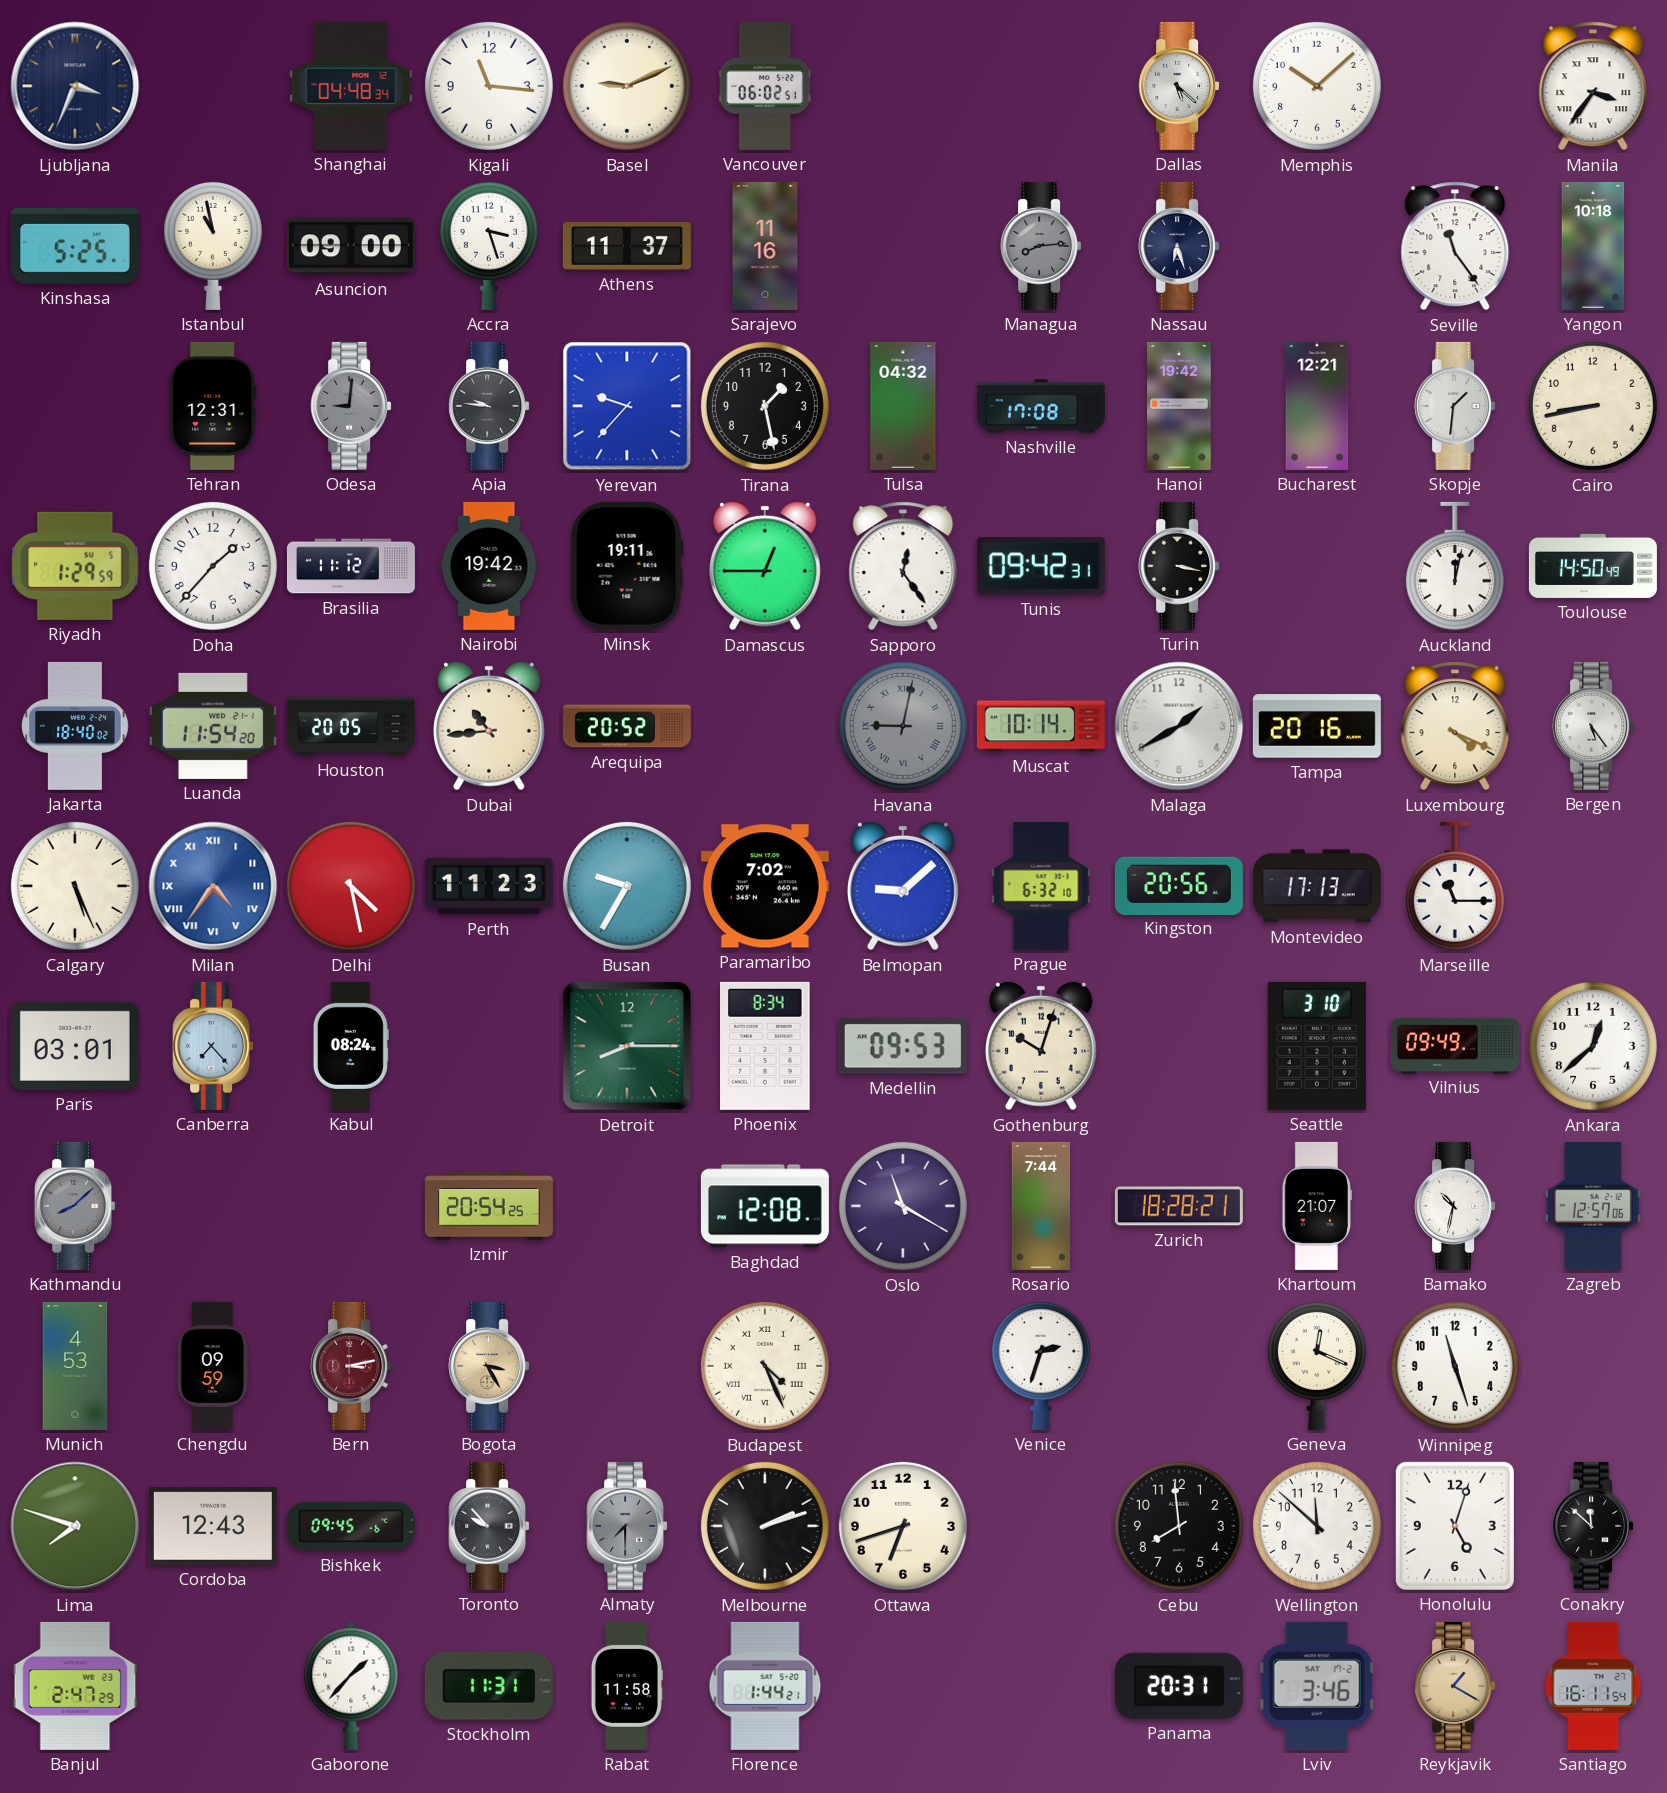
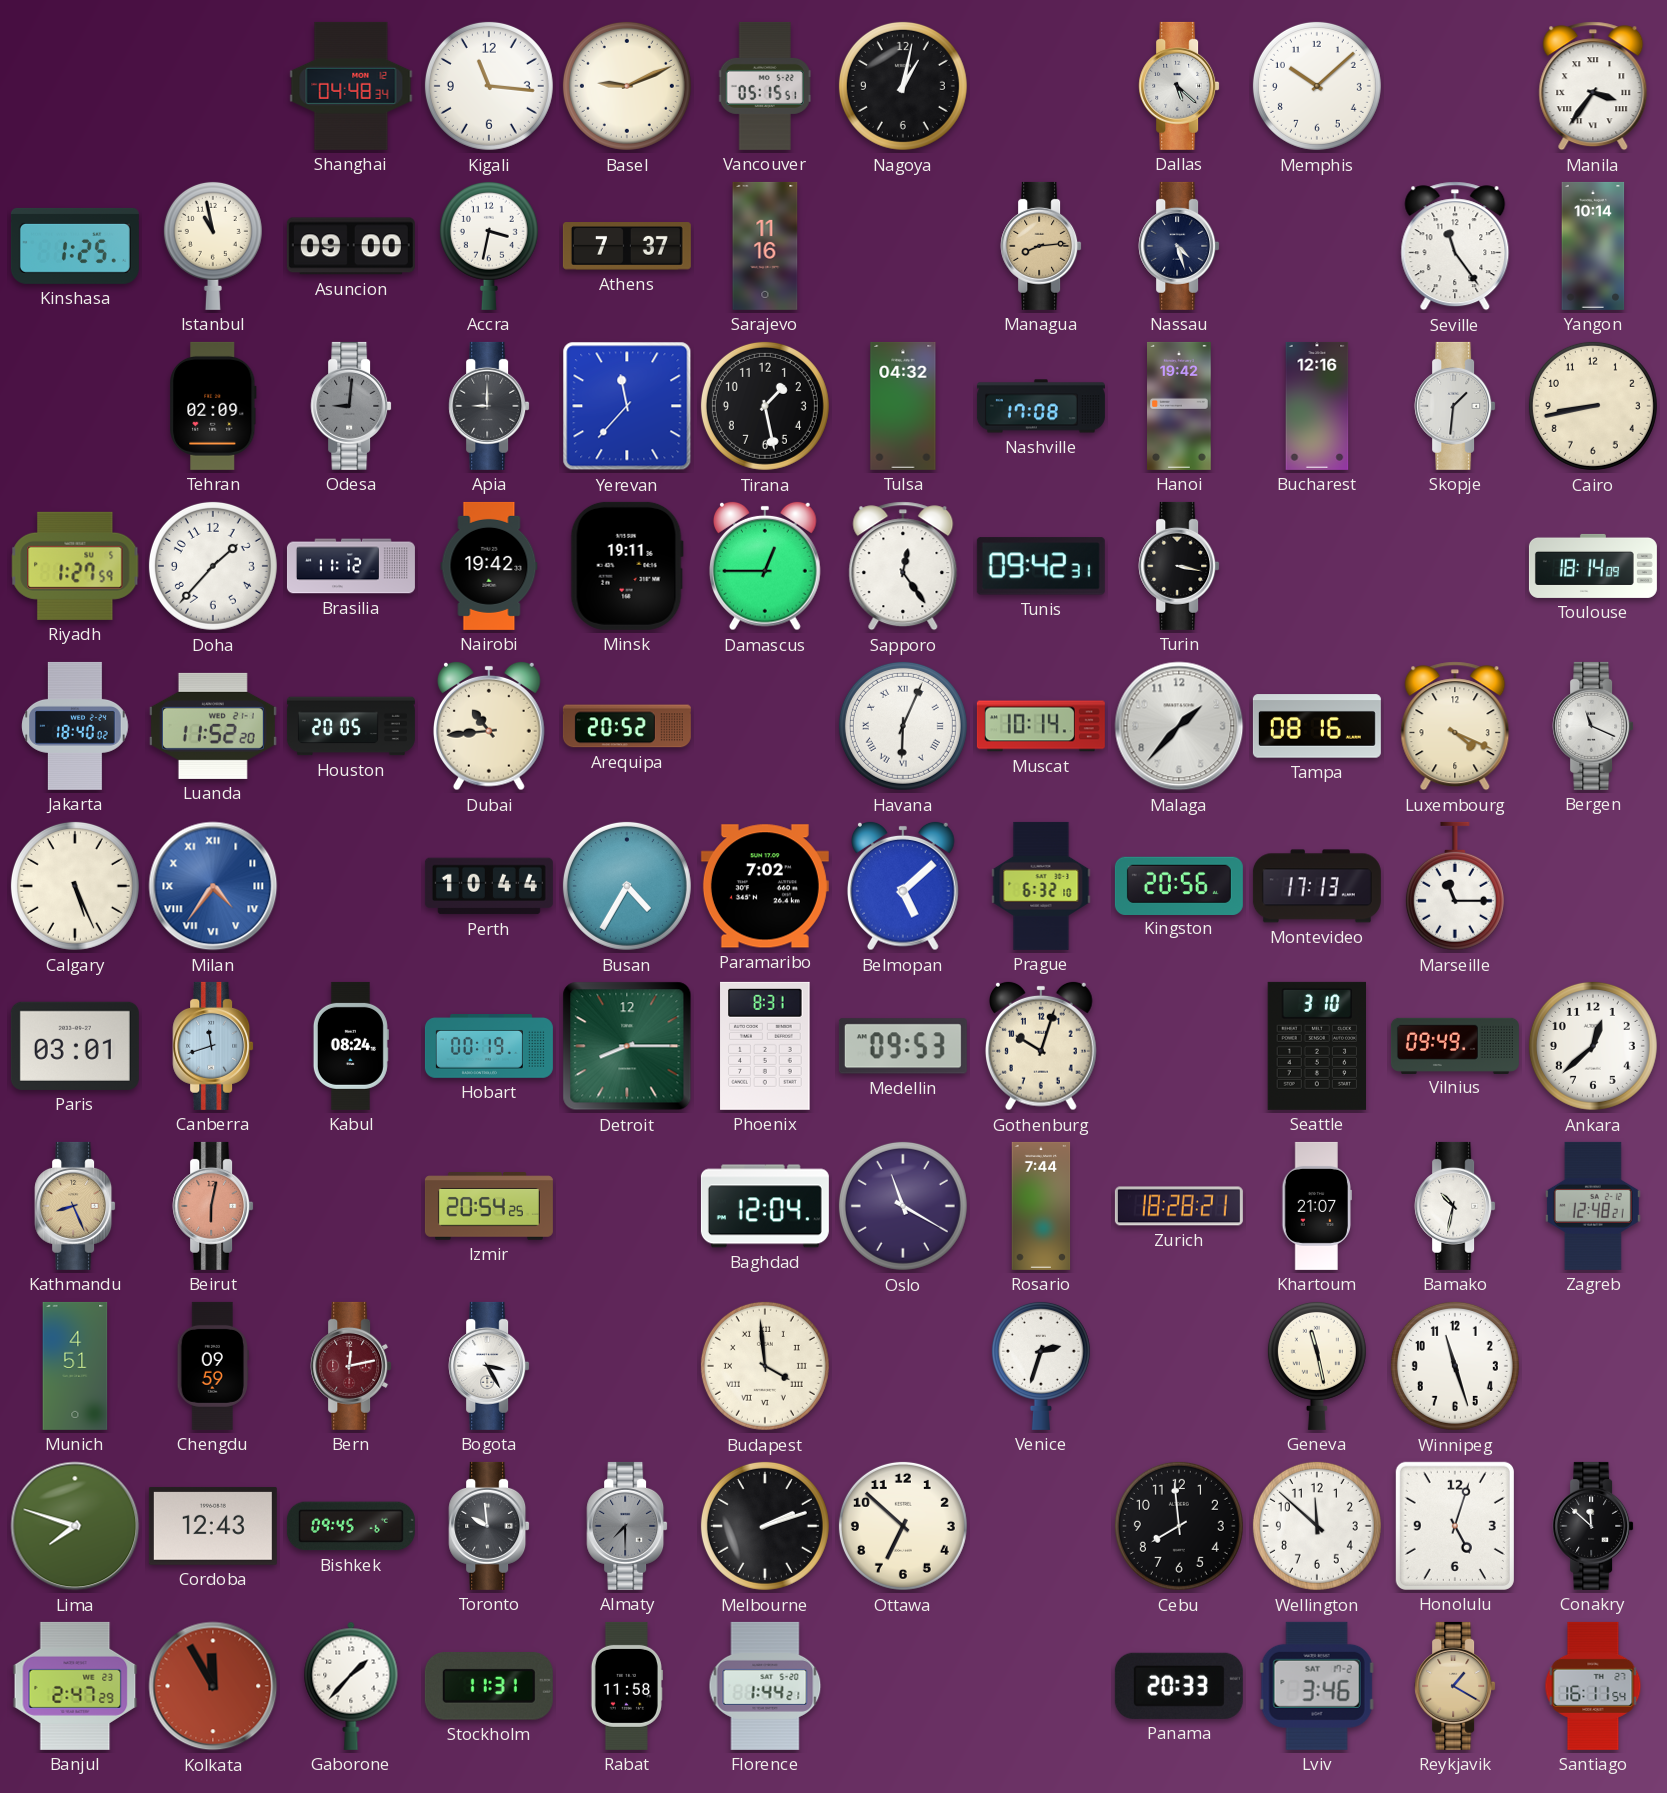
Ljubljana: 3:34 -> none
Vancouver: 06:02 -> 05:15
Nagoya: none -> 1:02
Kinshasa: 5:25 -> 1:25
Accra: 3:27 -> 3:32
Athens: 11:37 -> 7:37
Managua dial: grey -> champagne
Nassau: 6:27 -> 4:27
Yangon: 10:18 -> 10:14
Tehran: 12:31 -> 02:09
Apia: 9:46 -> 9:00
Yerevan: 9:37 -> 11:37
Bucharest: 12:21 -> 12:16
Riyadh: 1:29 -> 1:27
Auckland: 12:02 -> none
Toulouse: 14:50 -> 18:14
Luanda: 11:54 -> 11:52
Havana: 9:02 -> 6:04
Havana dial: grey -> white
Malaga: 1:40 -> 1:37
Tampa: 20:16 -> 08:16
Bergen: 5:24 -> 11:19
Delhi: 4:28 -> none
Perth: 11:23 -> 10:44
Busan: 9:35 -> 4:35
Belmopan: 9:08 -> 5:08
Canberra: 7:23 -> 11:42
Hobart: none -> 00:19
Phoenix: 8:34 -> 8:31
Kathmandu: 8:08 -> 8:26
Kathmandu dial: grey -> champagne
Beirut: none -> 6:02
Baghdad: 12:08 -> 12:04
Zagreb: 12:57 -> 12:48
Munich: 4:53 -> 4:51
Bern: 3:13 -> 12:13
Bogota dial: champagne -> white
Budapest: 4:26 -> 3:59
Geneva: 12:19 -> 11:28
Toronto: 9:53 -> 9:59
Ottawa: 6:42 -> 6:52
Kolkata: none -> 11:55
Panama: 20:31 -> 20:33
